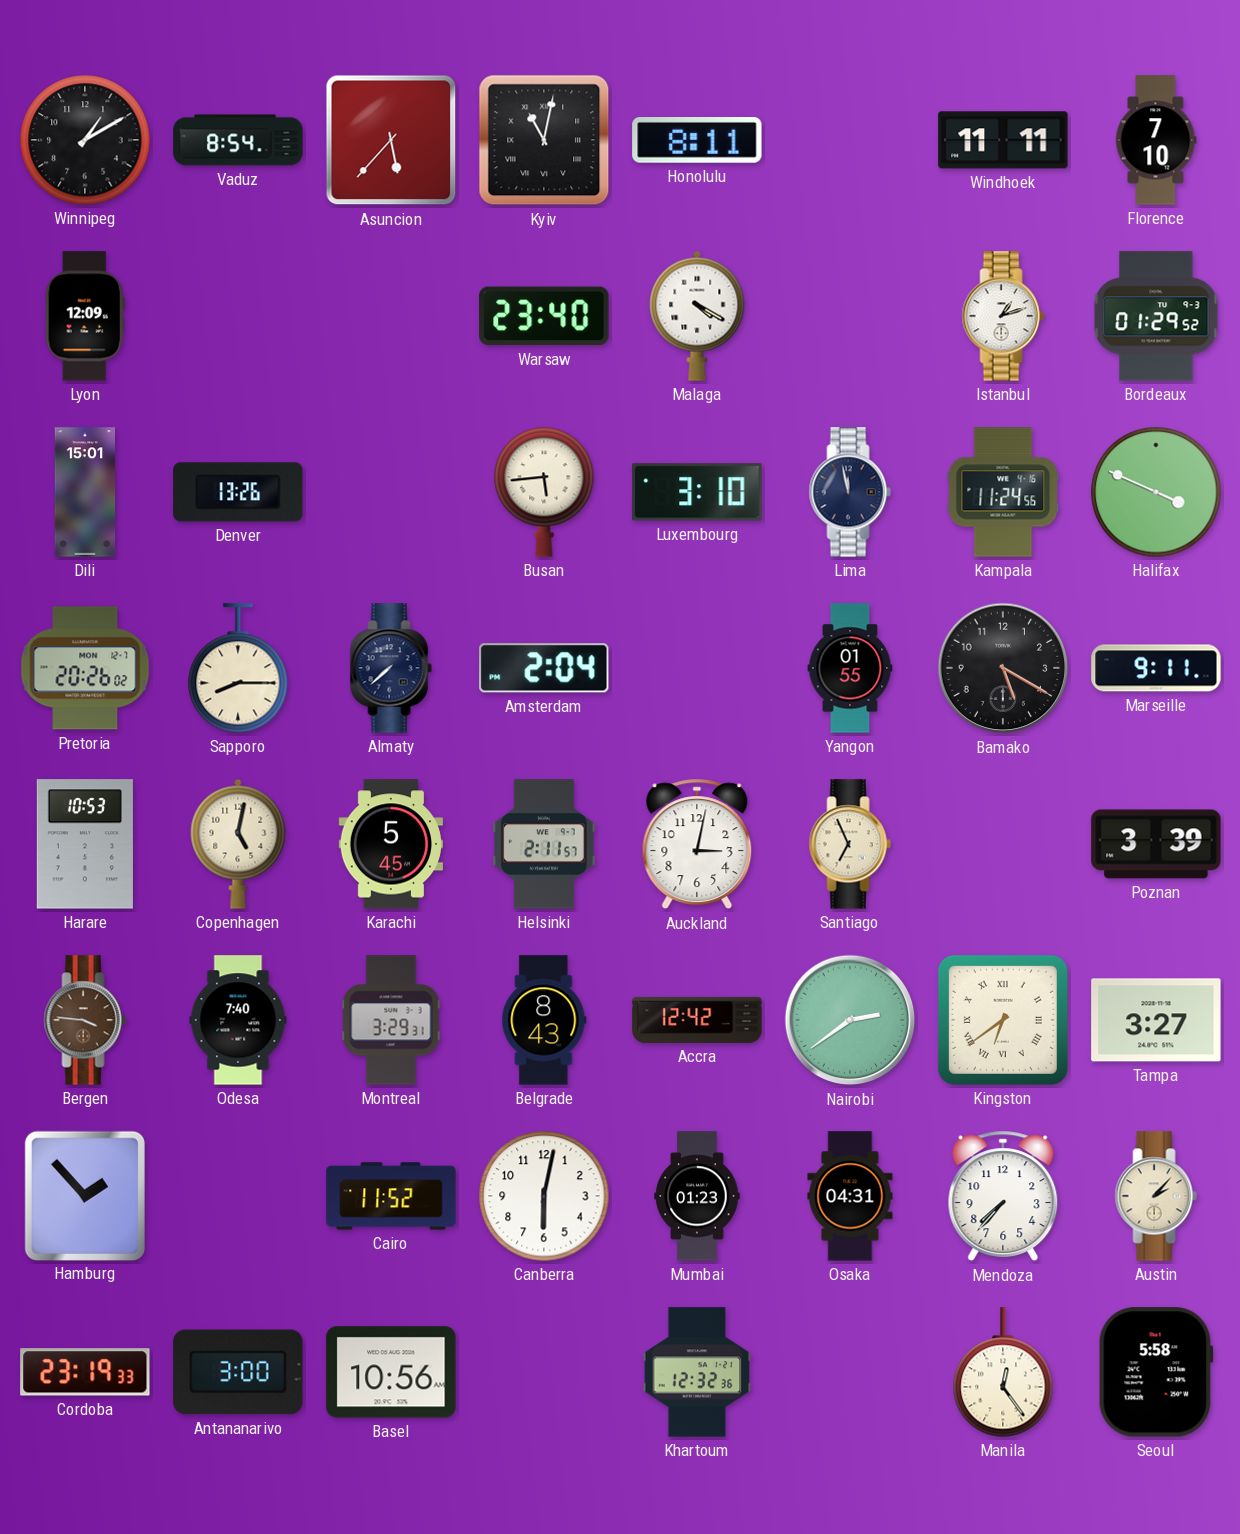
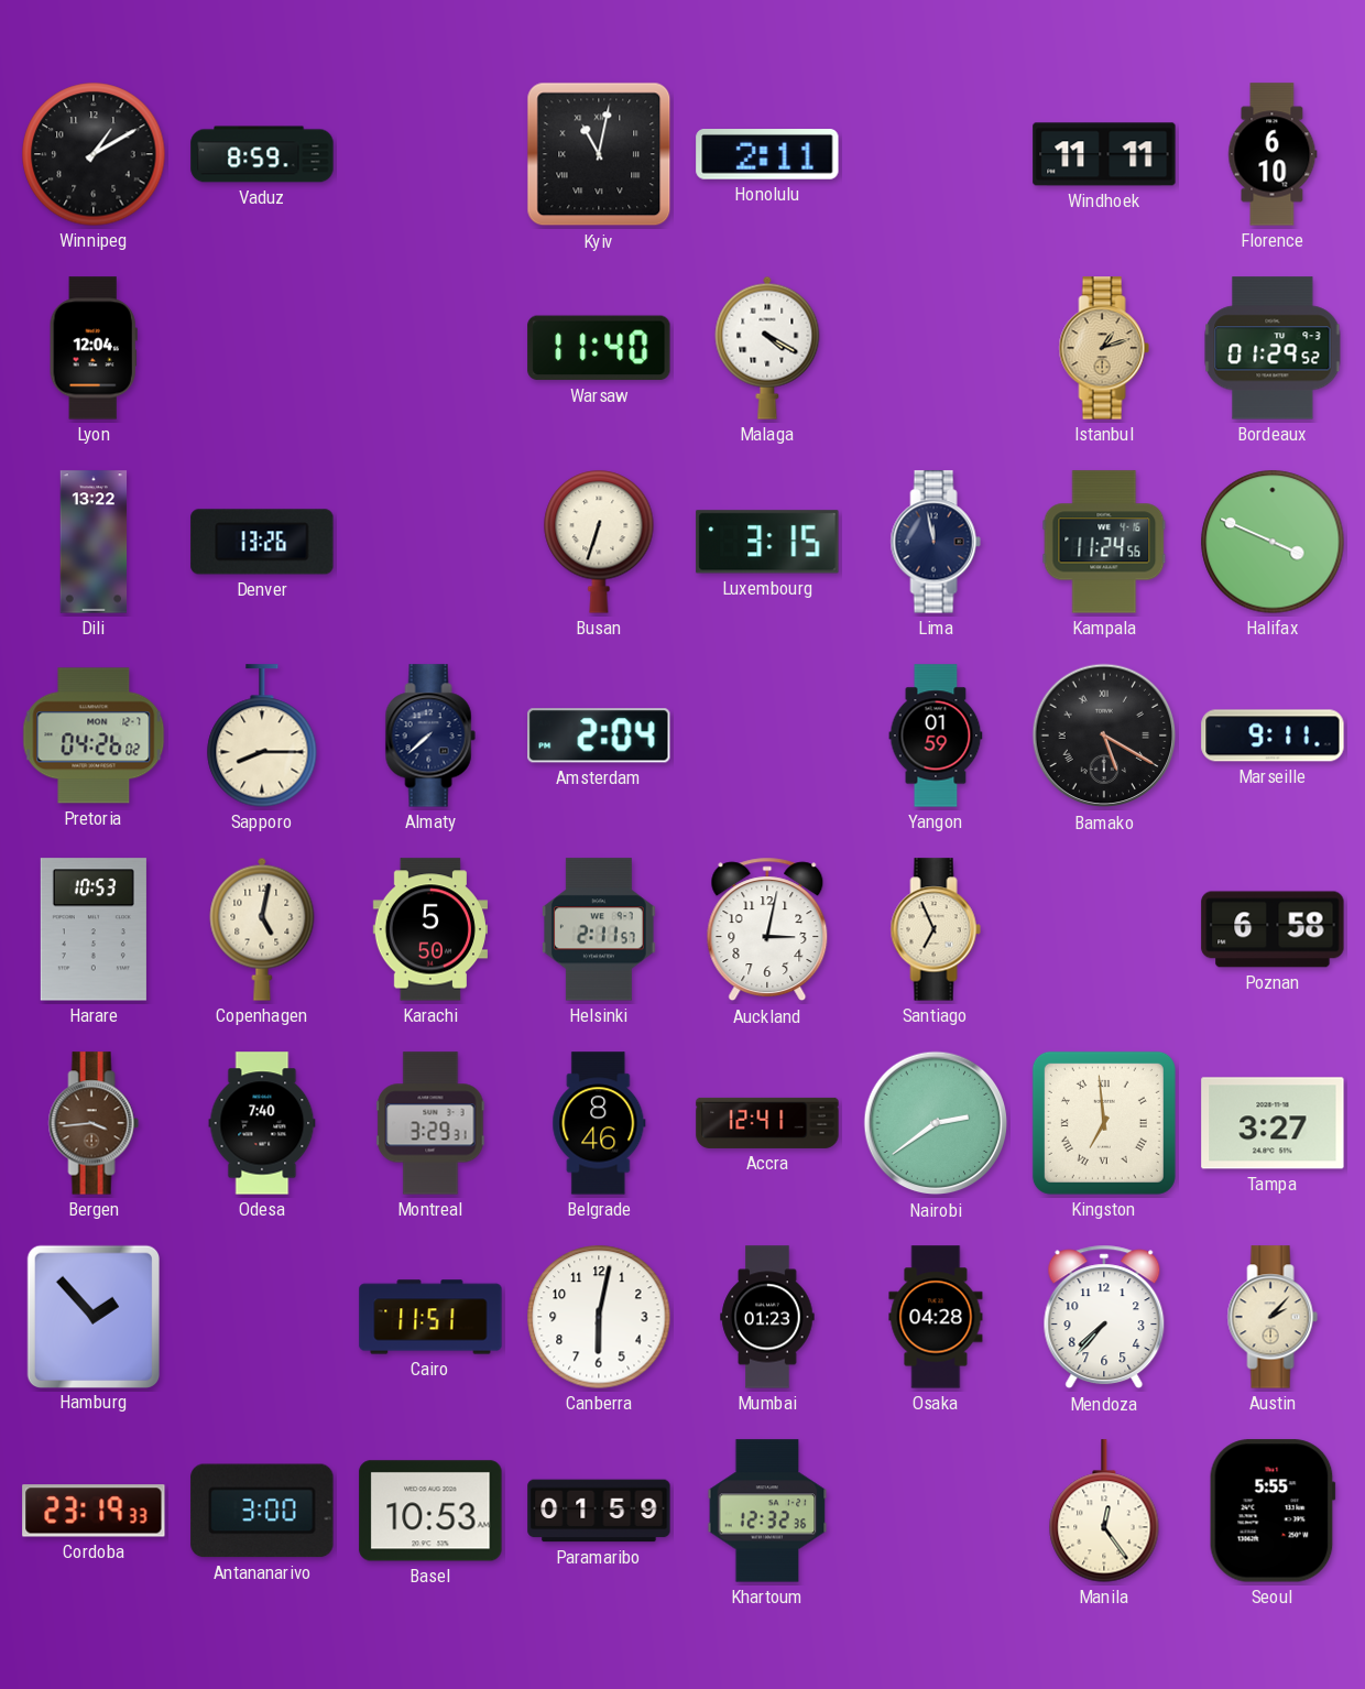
Vaduz: 8:54 -> 8:59
Asuncion: 5:37 -> none
Honolulu: 8:11 -> 2:11
Florence: 7:10 -> 6:10
Lyon: 12:09 -> 12:04
Warsaw: 23:40 -> 11:40
Istanbul dial: white -> champagne
Dili: 15:01 -> 13:22
Busan: 5:44 -> 6:33
Luxembourg: 3:10 -> 3:15
Pretoria: 20:26 -> 04:26
Yangon: 01:55 -> 01:59
Bamako numerals: Arabic -> Roman
Karachi: 5:45 -> 5:50
Poznan: 3:39 -> 6:58
Bergen: 3:46 -> 3:44
Belgrade: 8:43 -> 8:46
Accra: 12:42 -> 12:41
Kingston: 6:39 -> 6:59
Cairo: 11:52 -> 11:51
Osaka: 04:31 -> 04:28
Basel: 10:56 -> 10:53
Paramaribo: none -> 01:59
Seoul: 5:58 -> 5:55
